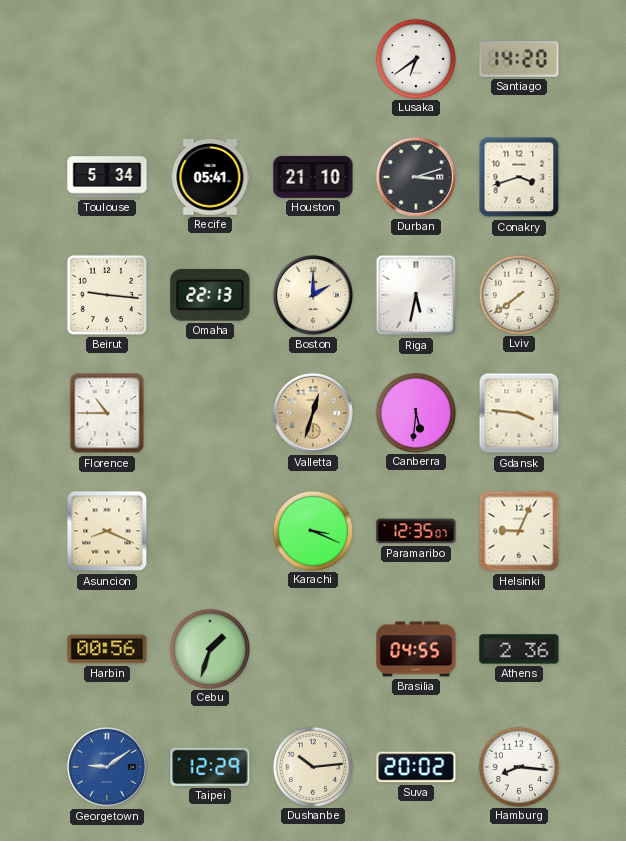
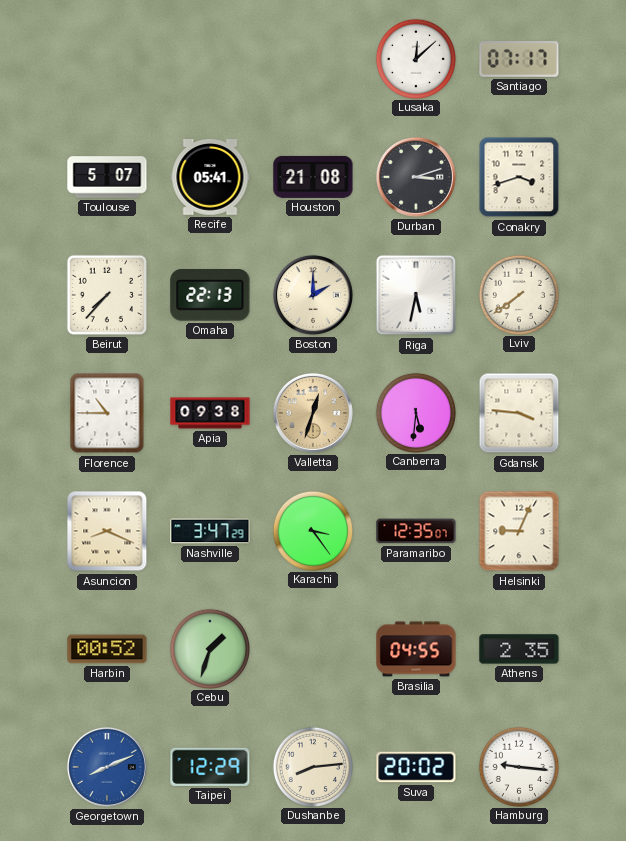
Lusaka: 6:39 -> 12:08
Santiago: 14:20 -> 07:17
Toulouse: 5:34 -> 5:07
Houston: 21:10 -> 21:08
Beirut: 9:16 -> 7:37
Apia: none -> 09:38
Nashville: none -> 3:47
Karachi: 3:19 -> 3:24
Harbin: 00:56 -> 00:52
Athens: 2:36 -> 2:35
Georgetown: 9:09 -> 8:11
Dushanbe: 10:14 -> 8:14
Hamburg: 8:16 -> 9:16
